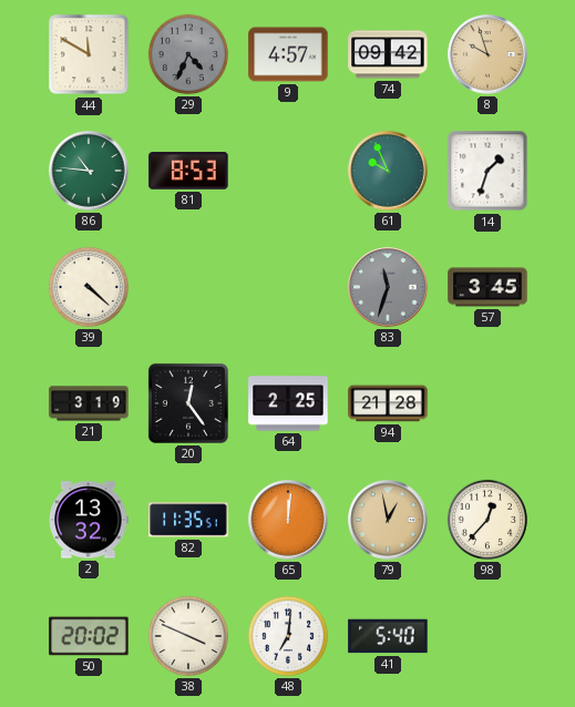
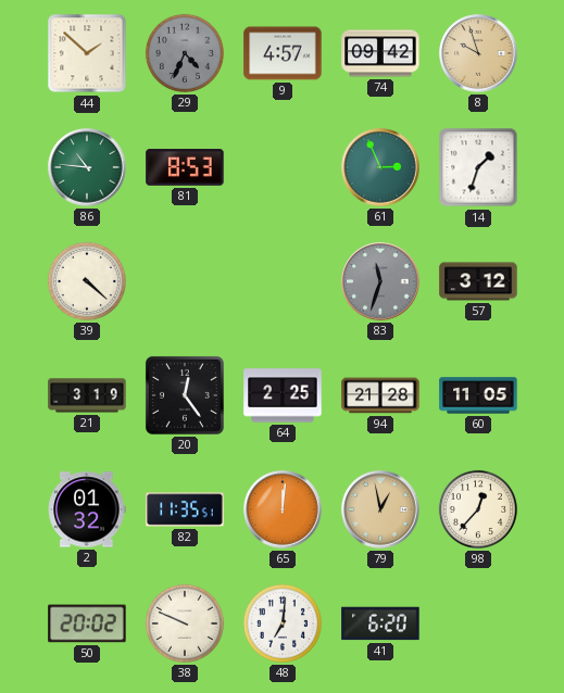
44: 11:50 -> 1:52
61: 9:56 -> 2:56
57: 3:45 -> 3:12
60: none -> 11:05
2: 13:32 -> 01:32
38: 3:49 -> 9:49
41: 5:40 -> 6:20
